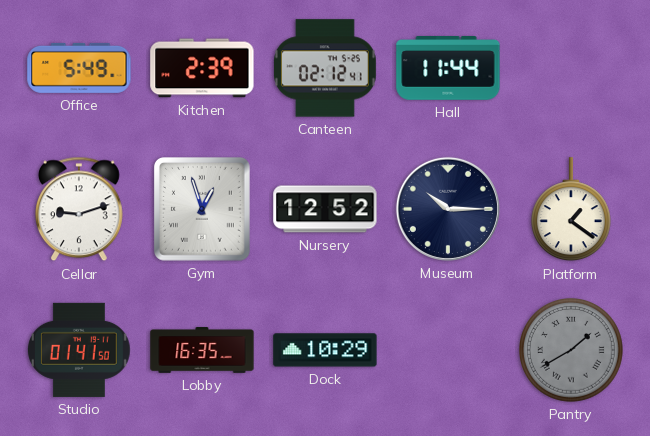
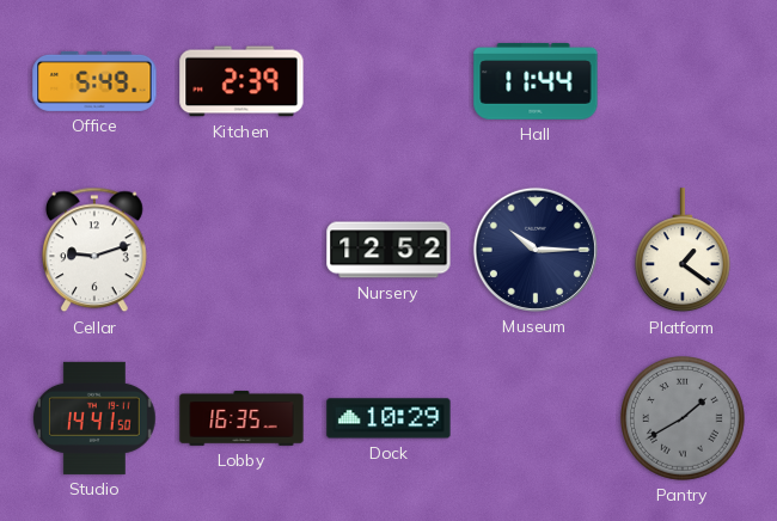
Canteen: 02:12 -> none
Gym: 12:57 -> none
Studio: 01:41 -> 14:41
